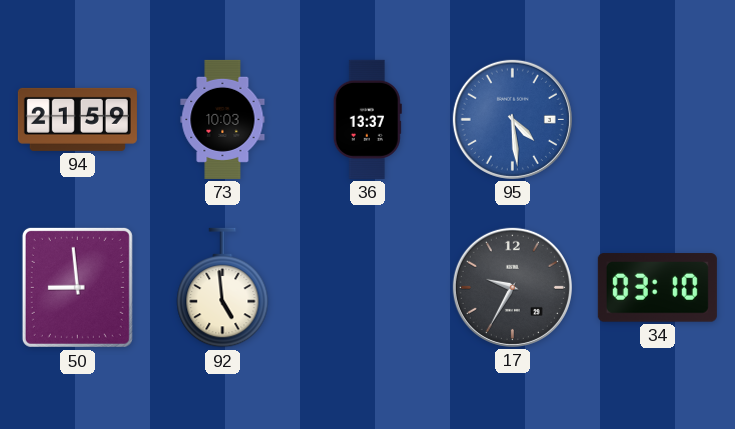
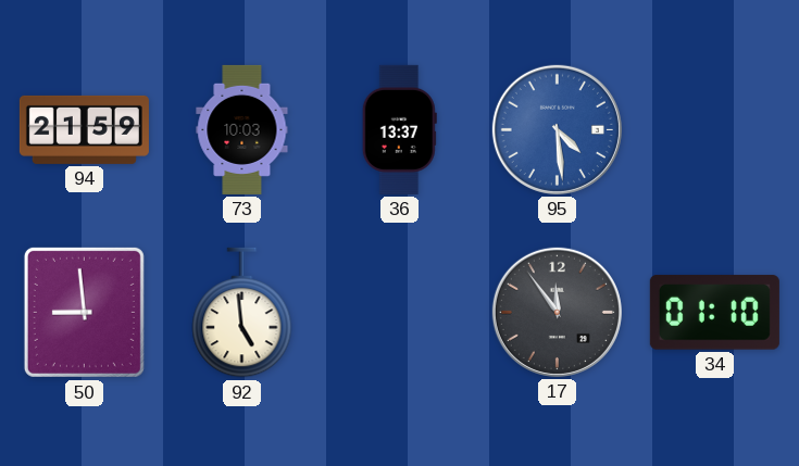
17: 9:35 -> 11:54
34: 03:10 -> 01:10
